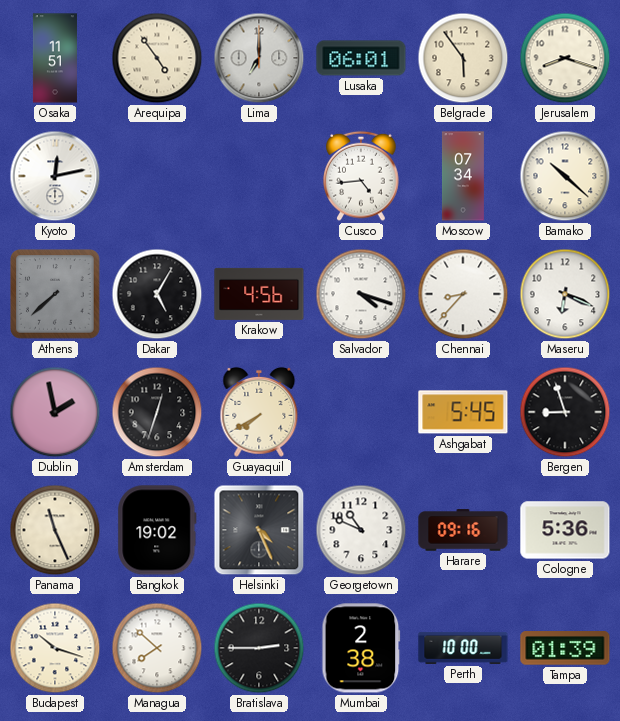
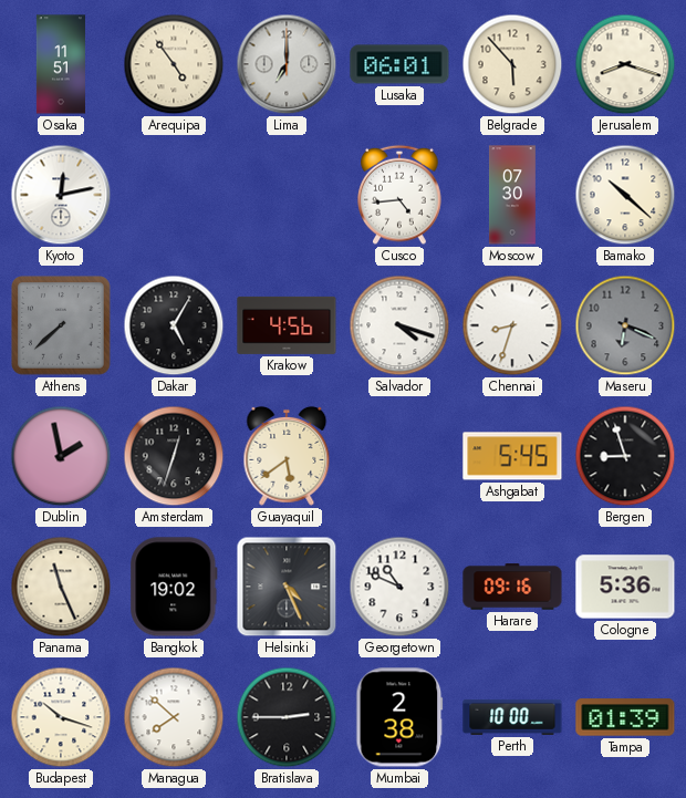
Belgrade: 5:54 -> 5:53
Moscow: 07:34 -> 07:30
Chennai: 8:37 -> 8:33
Maseru dial: white -> grey
Guayaquil: 7:40 -> 5:39
